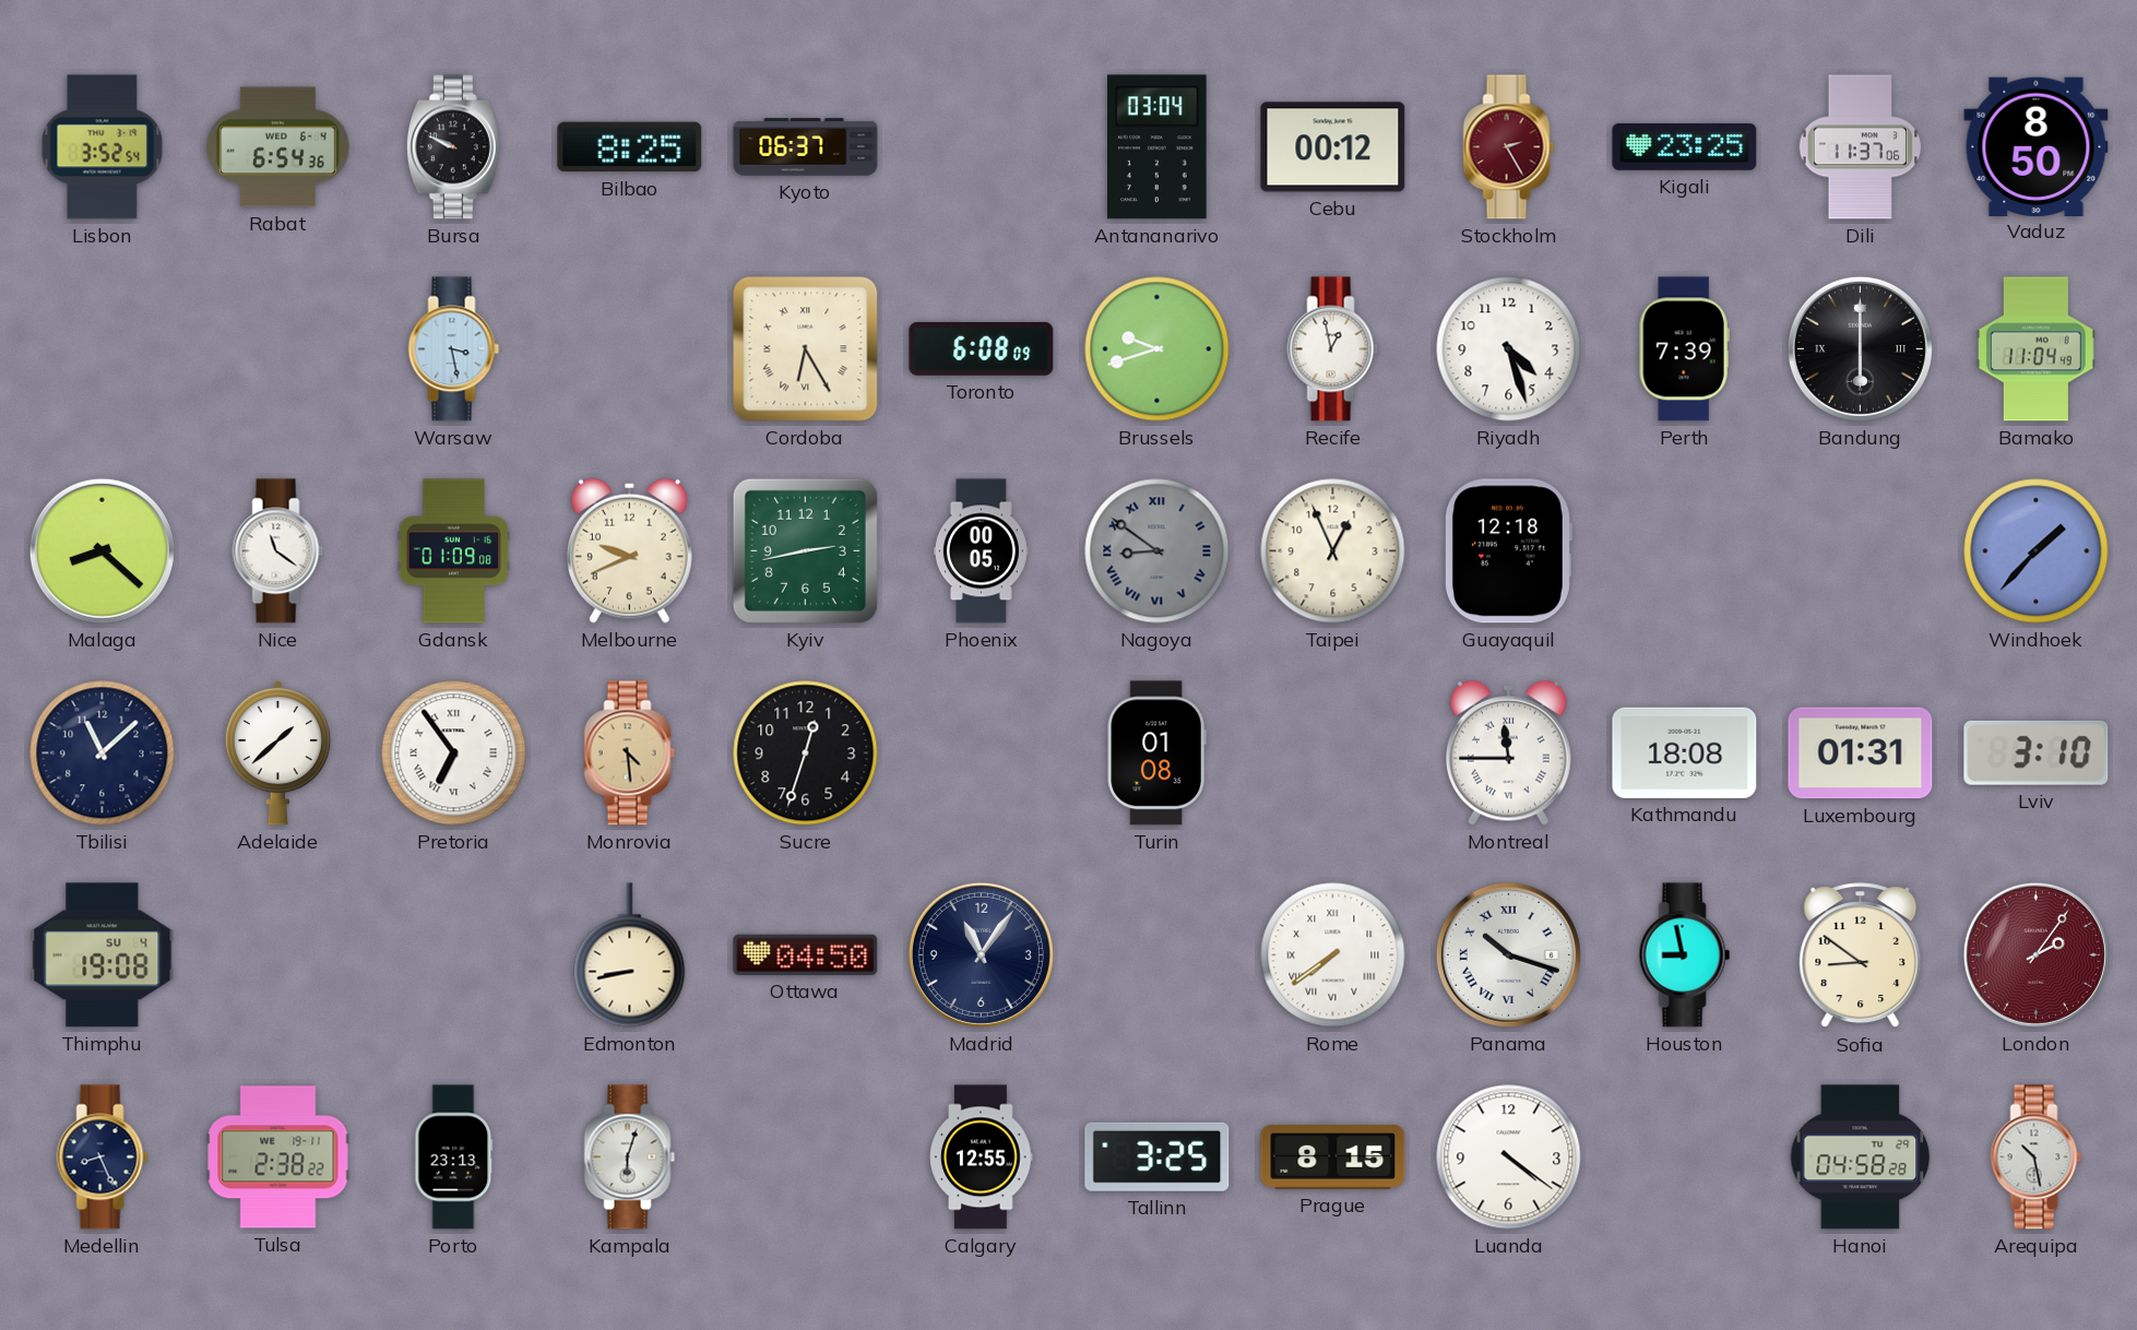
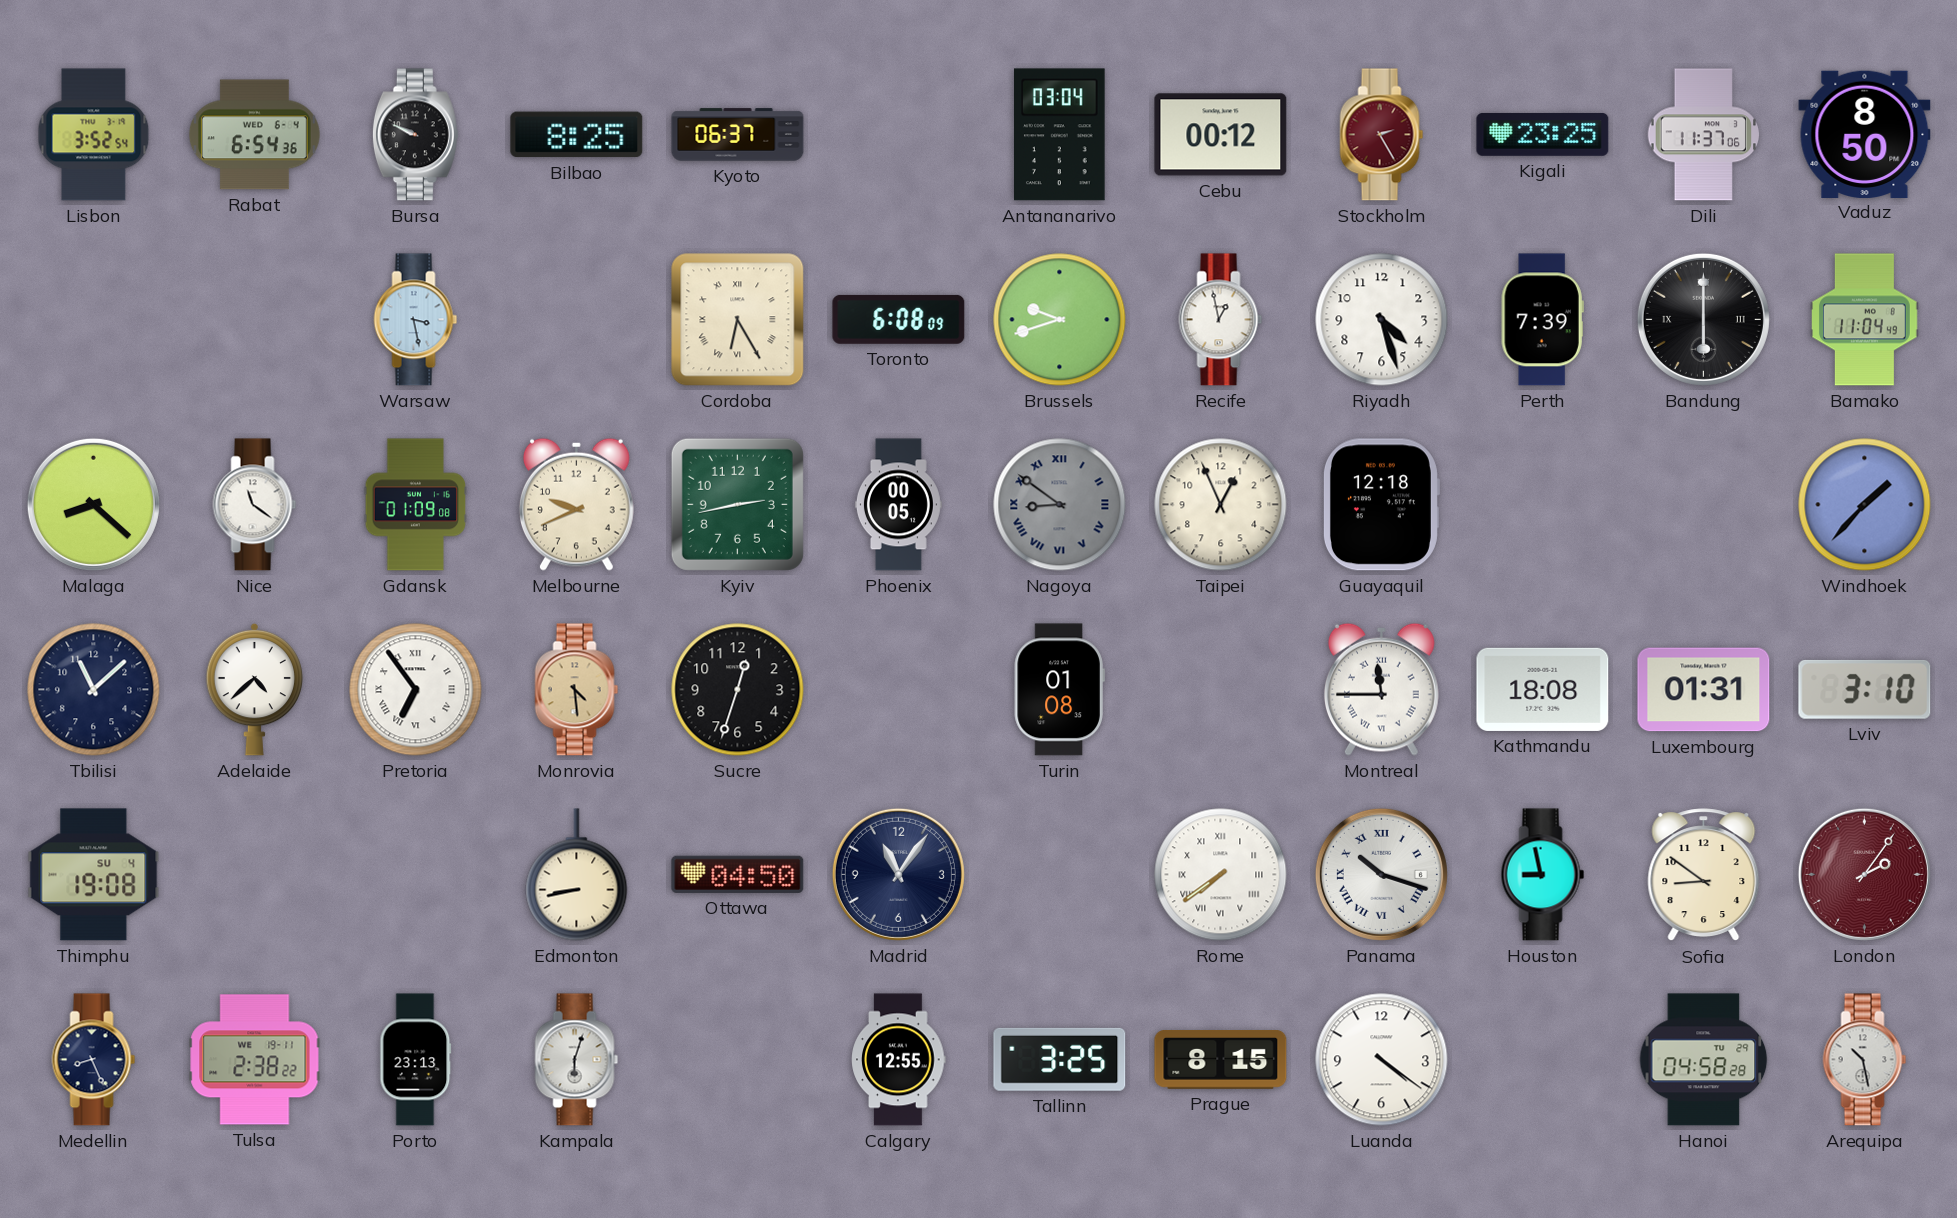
Adelaide: 1:38 -> 4:38
